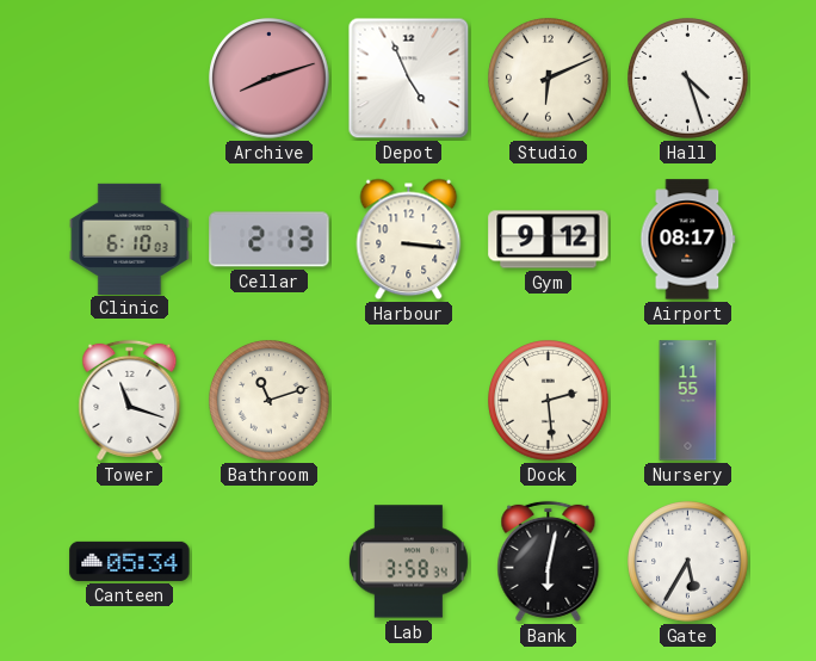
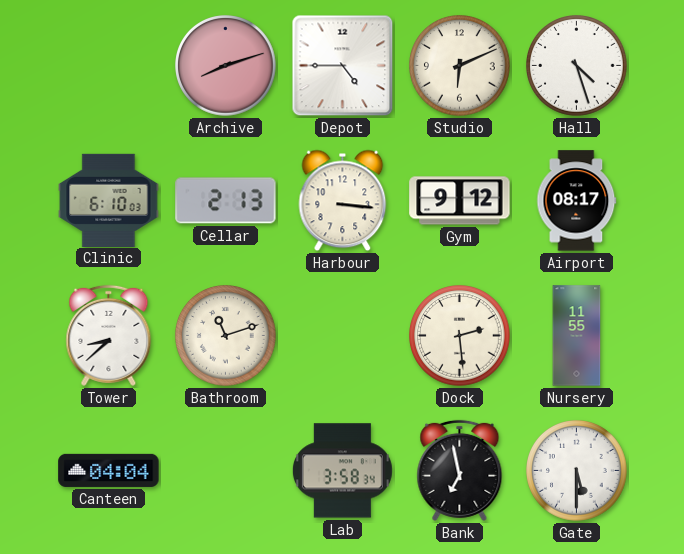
Depot: 4:56 -> 4:45
Tower: 11:18 -> 8:38
Canteen: 05:34 -> 04:04
Bank: 6:02 -> 6:58
Gate: 5:35 -> 5:30
